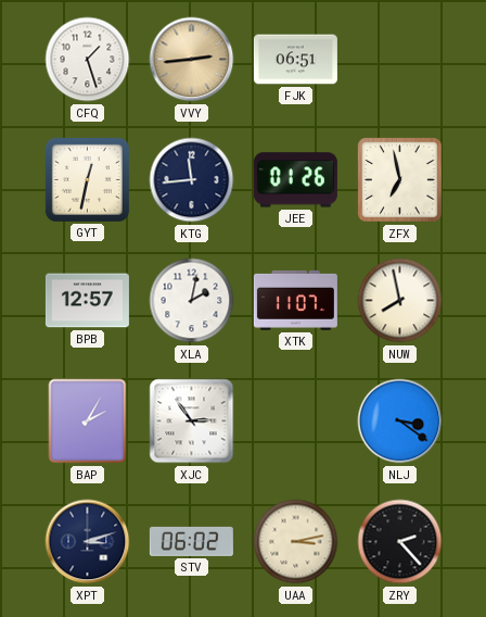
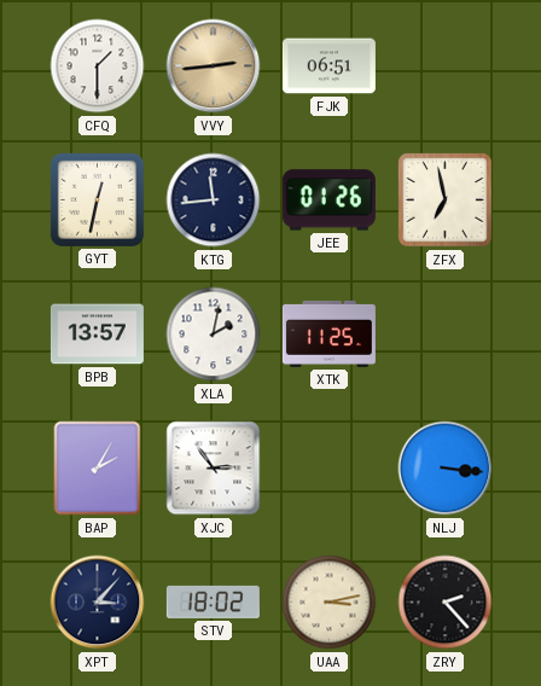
CFQ: 1:27 -> 1:30
BPB: 12:57 -> 13:57
XTK: 11:07 -> 11:25
NUW: 7:58 -> none
NLJ: 3:21 -> 3:16
XPT: 3:12 -> 3:07
STV: 06:02 -> 18:02
